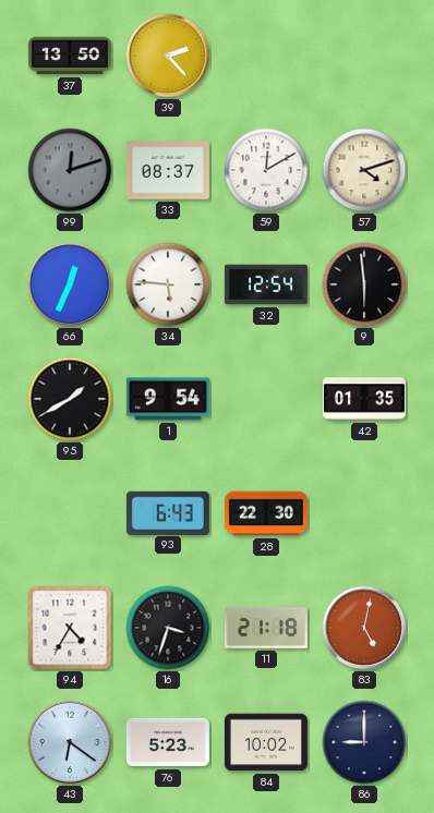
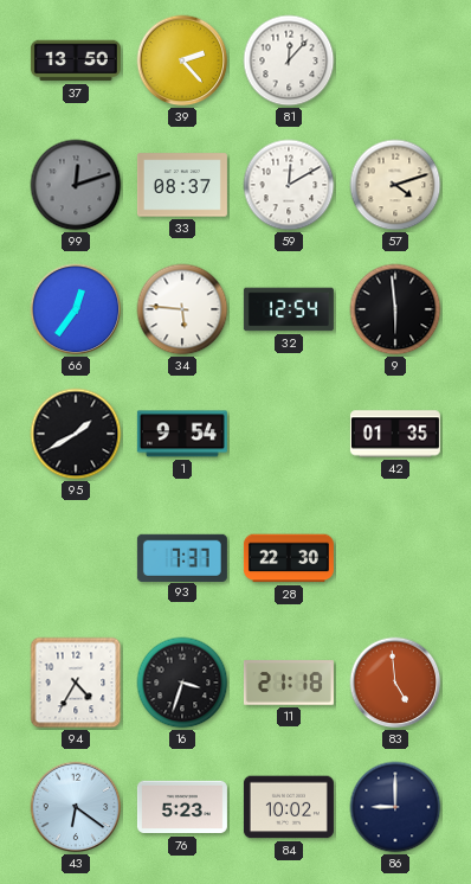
81: none -> 12:07
66: 12:34 -> 12:36
93: 6:43 -> 7:37
83: 5:02 -> 4:59
